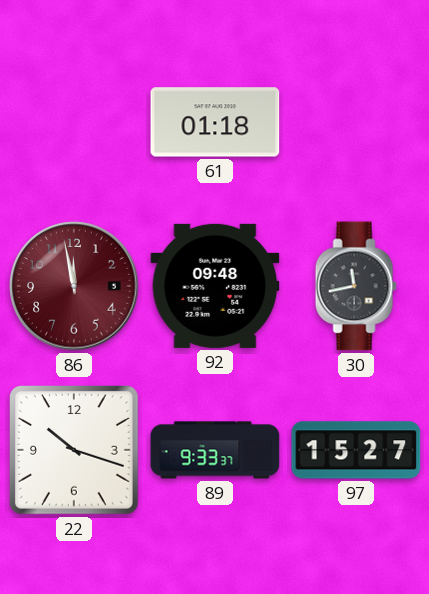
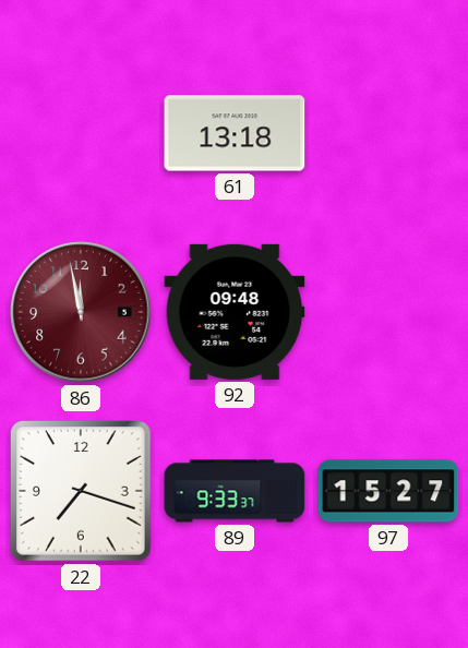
61: 01:18 -> 13:18
30: 11:43 -> none
22: 10:18 -> 7:18
